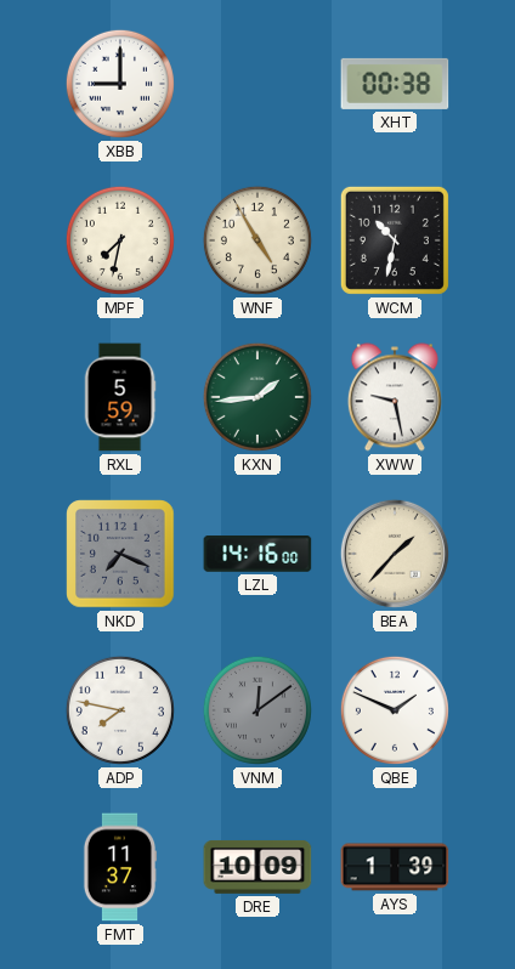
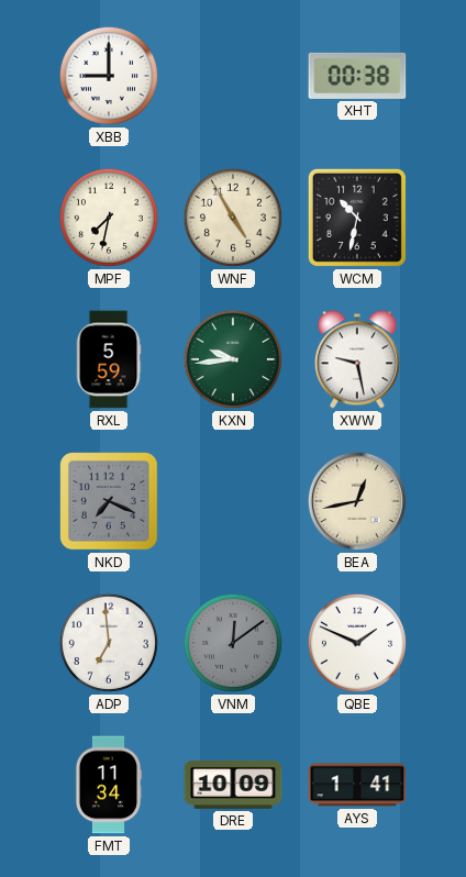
KXN: 1:44 -> 9:44
LZL: 14:16 -> none
BEA: 1:37 -> 12:43
ADP: 7:47 -> 6:59
FMT: 11:37 -> 11:34
AYS: 1:39 -> 1:41
